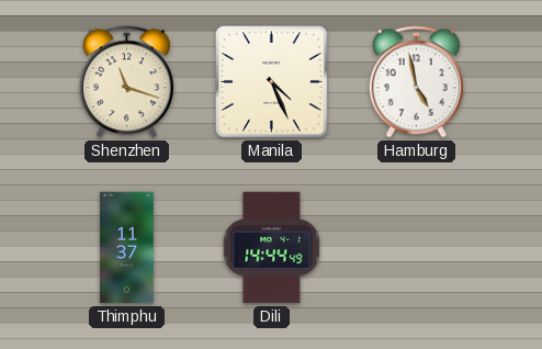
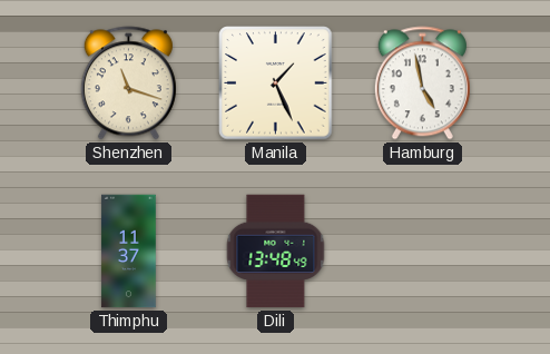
Manila: 4:26 -> 1:26
Dili: 14:44 -> 13:48
